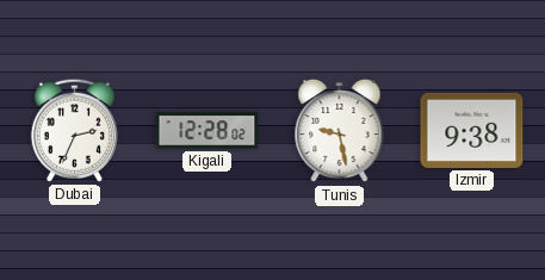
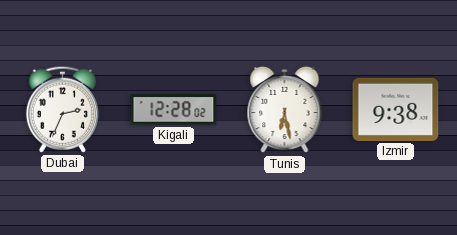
Tunis: 9:28 -> 6:28
